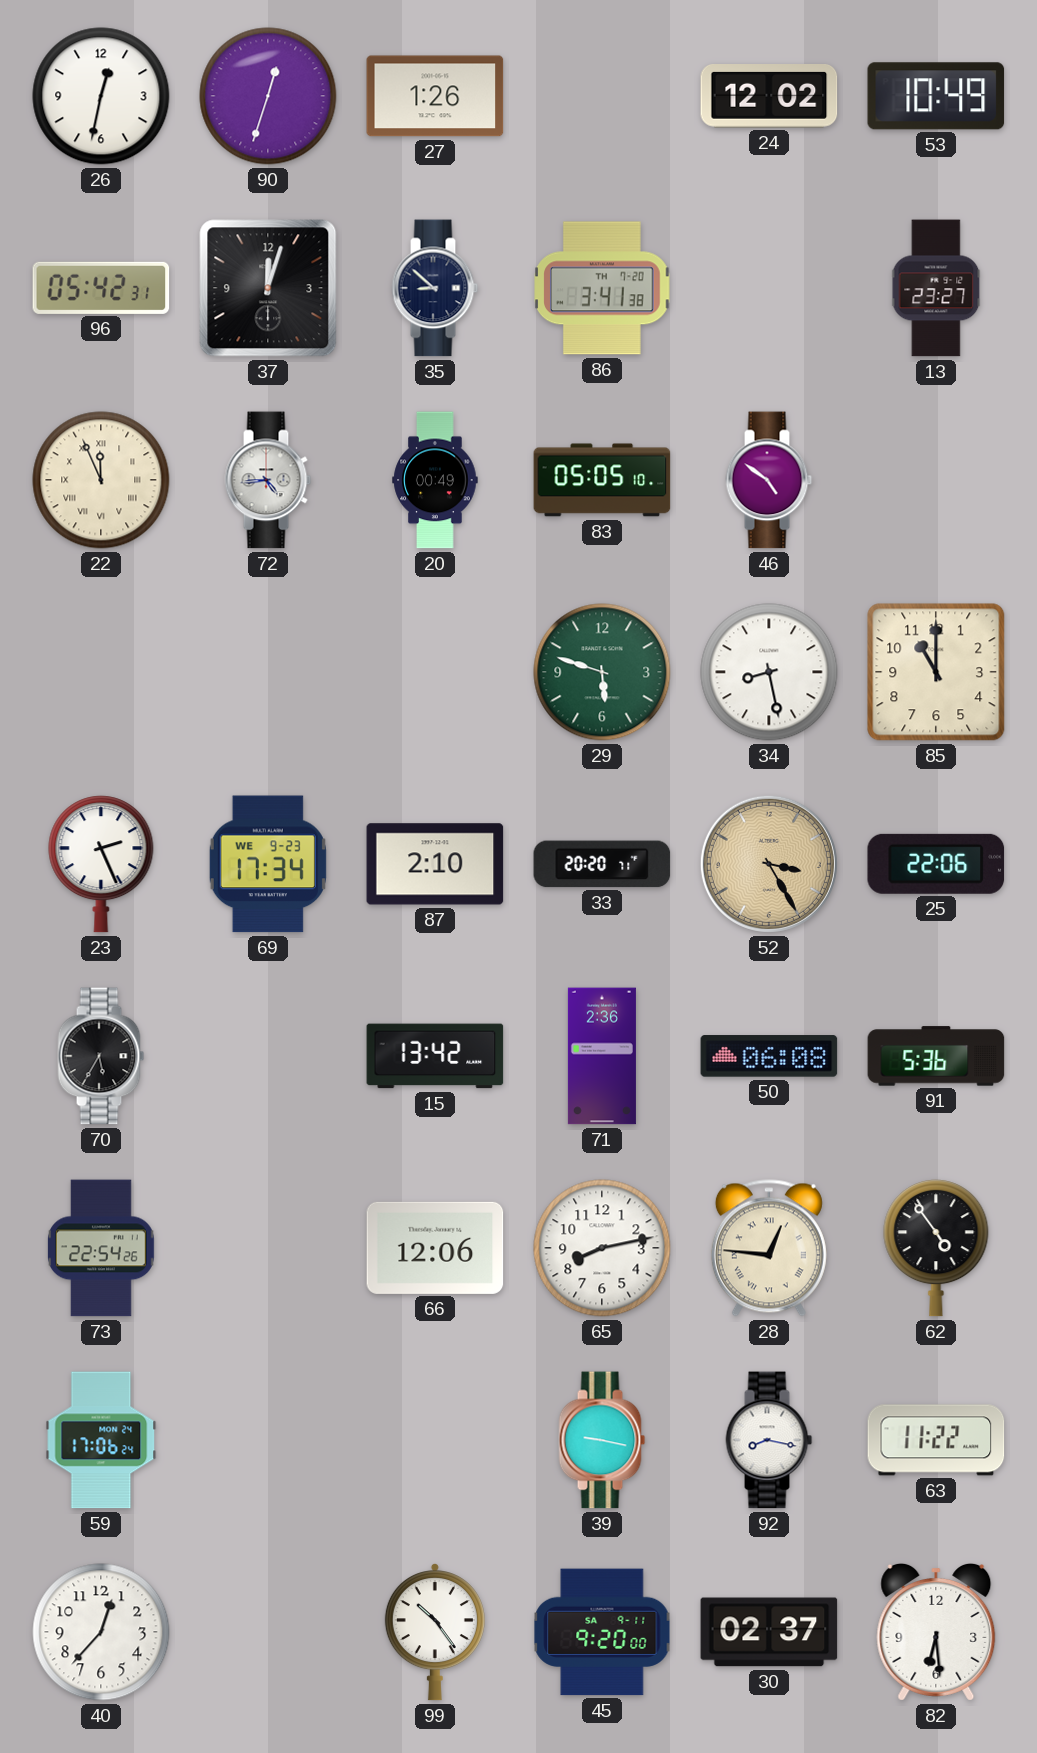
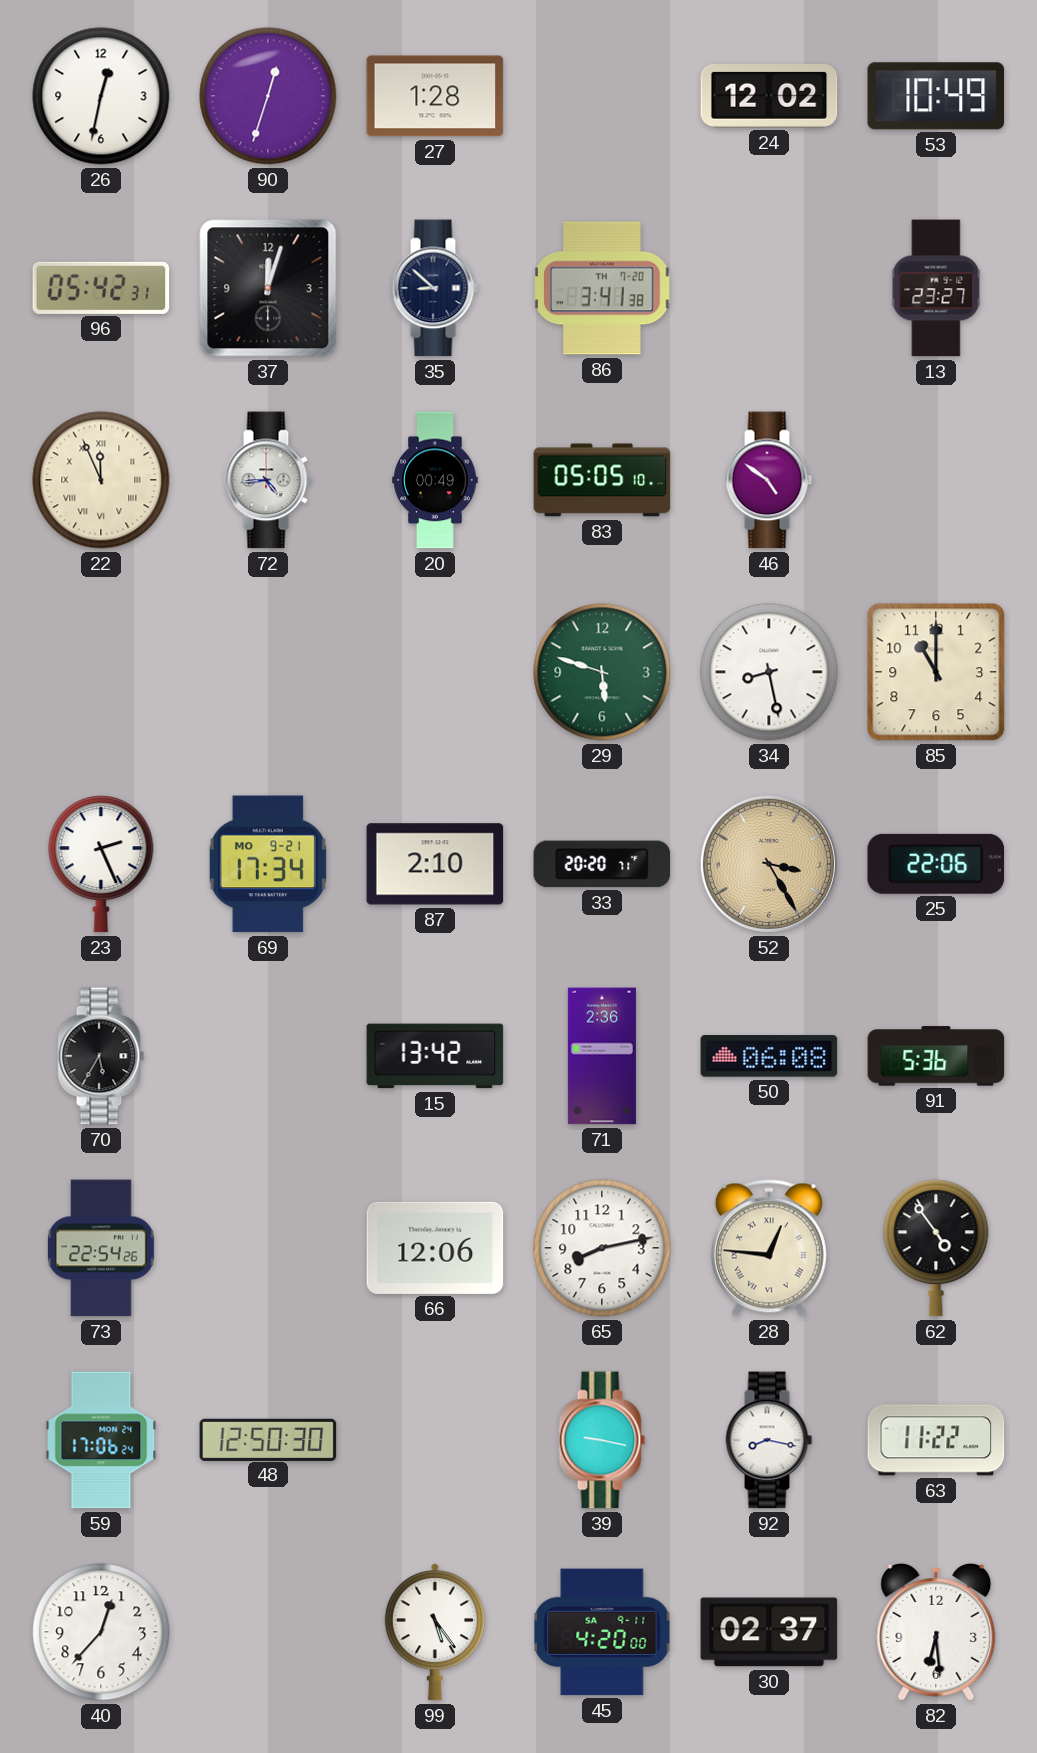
27: 1:26 -> 1:28
69 date: WE 9-23 -> MO 9-21
48: none -> 12:50
99: 10:24 -> 5:24
45: 9:20 -> 4:20
